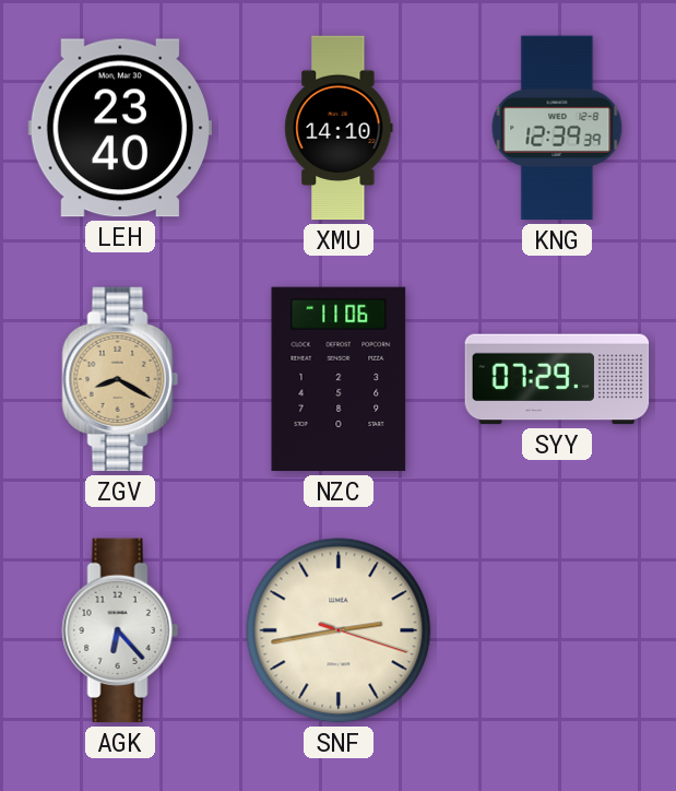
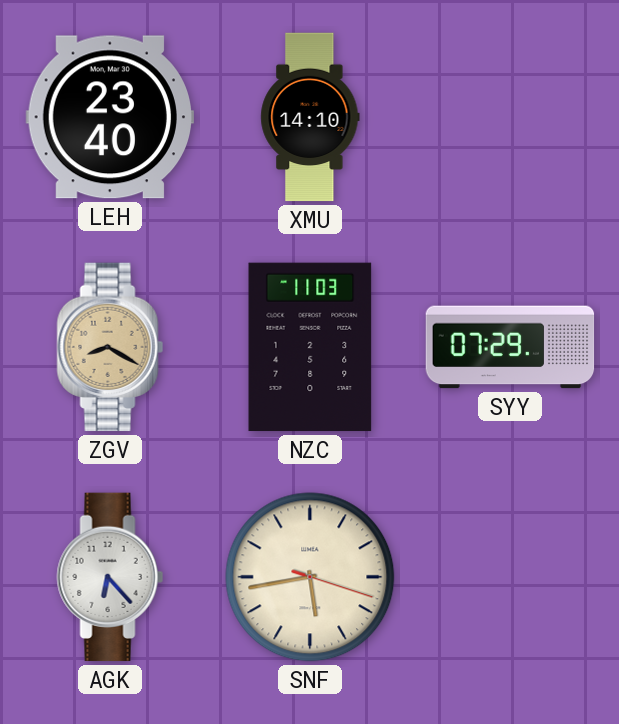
KNG: 12:39 -> none
NZC: 11:06 -> 11:03
SNF: 2:43 -> 5:43
